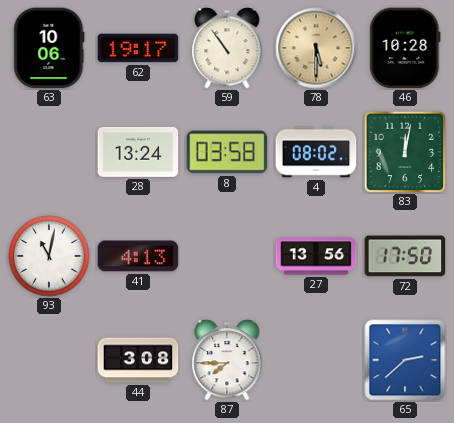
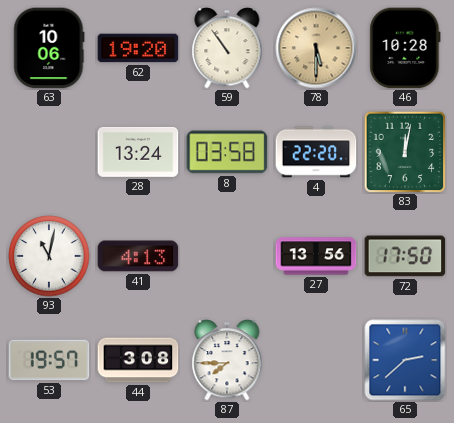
62: 19:17 -> 19:20
4: 08:02 -> 22:20
53: none -> 19:57
